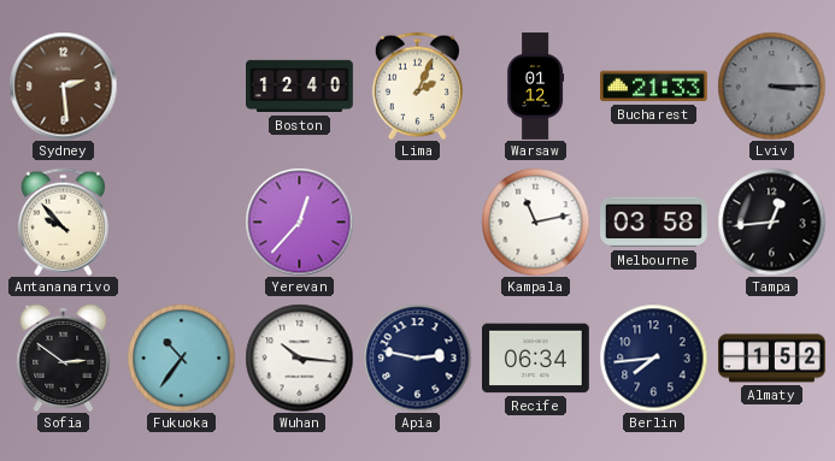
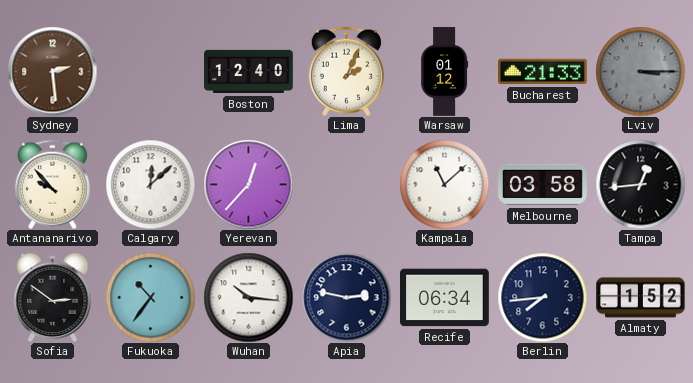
Calgary: none -> 12:08
Kampala: 11:13 -> 11:08
